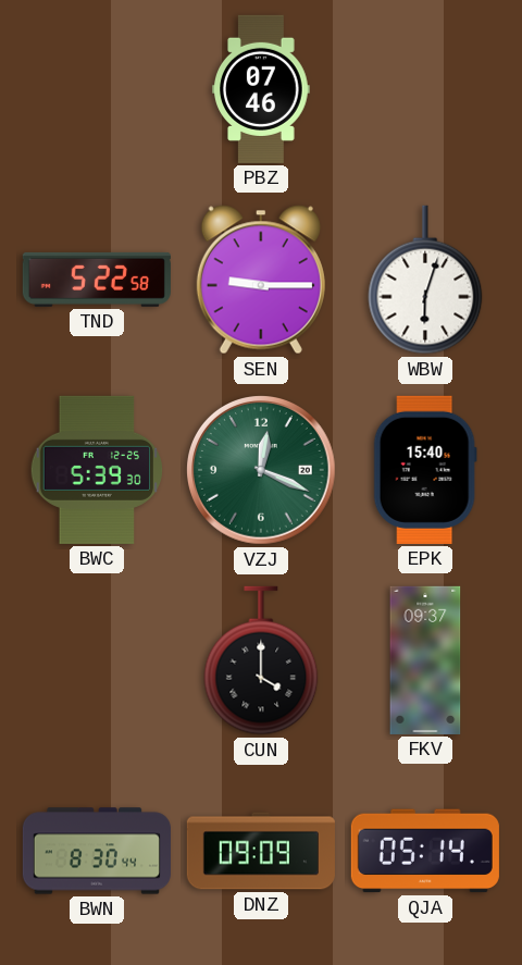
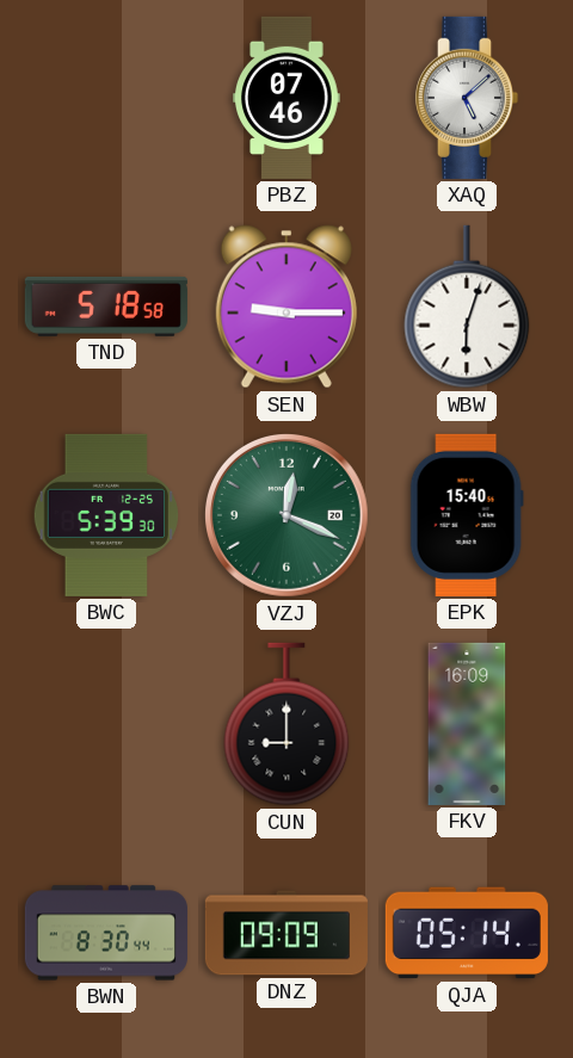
XAQ: none -> 5:08
TND: 5:22 -> 5:18
CUN: 4:00 -> 9:00
FKV: 09:37 -> 16:09
